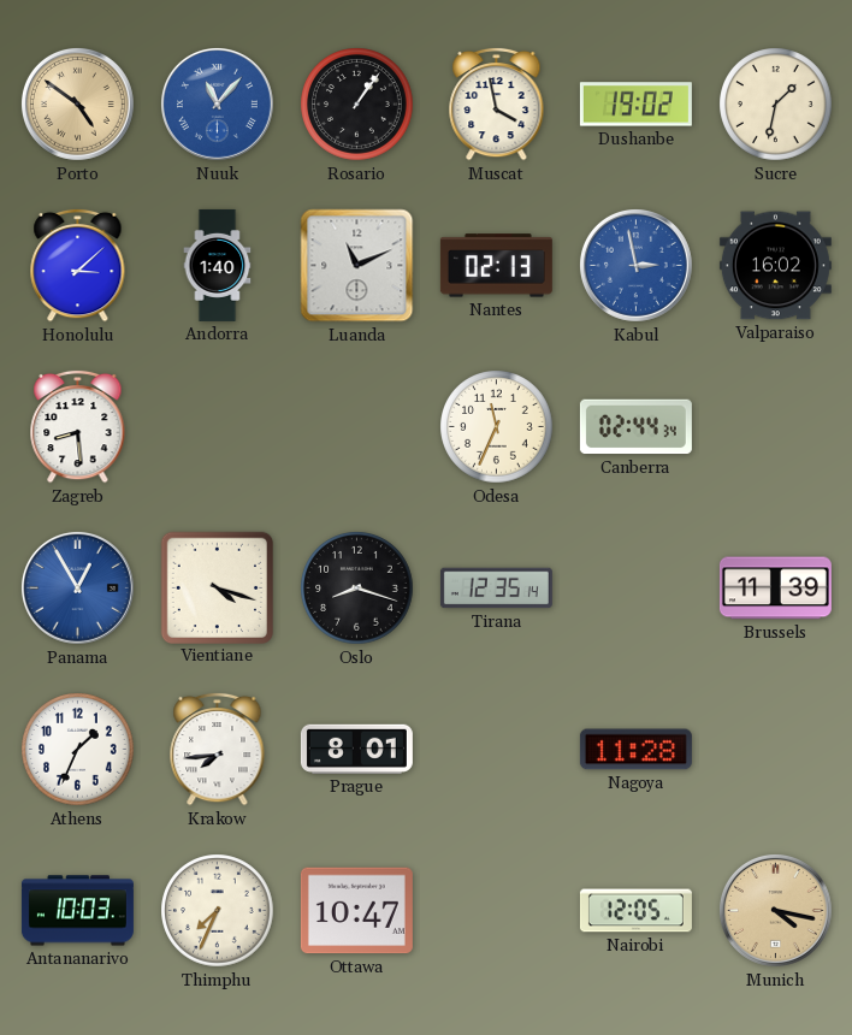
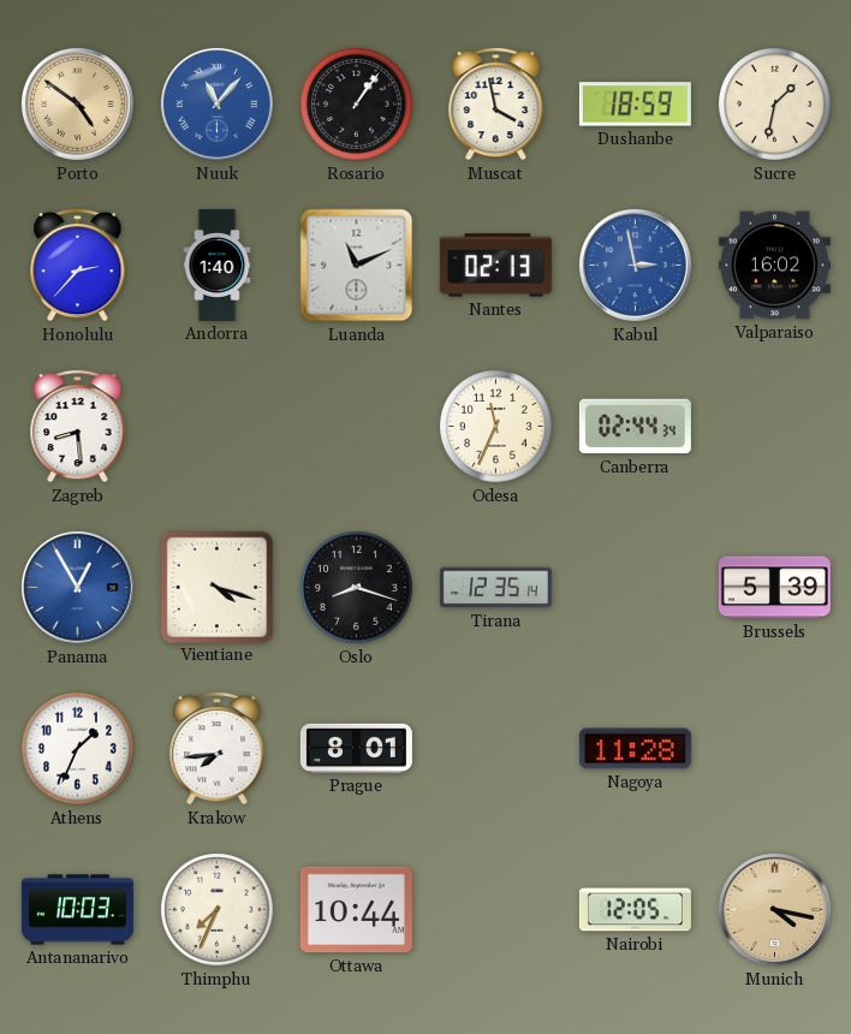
Dushanbe: 19:02 -> 18:59
Honolulu: 3:08 -> 2:37
Brussels: 11:39 -> 5:39
Ottawa: 10:47 -> 10:44
